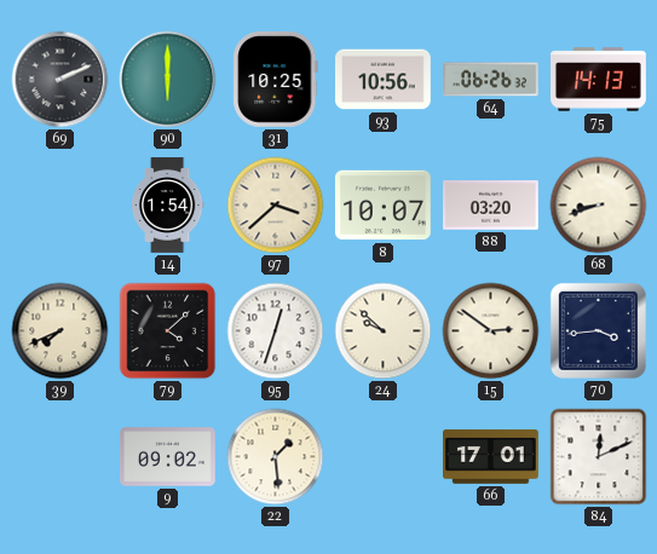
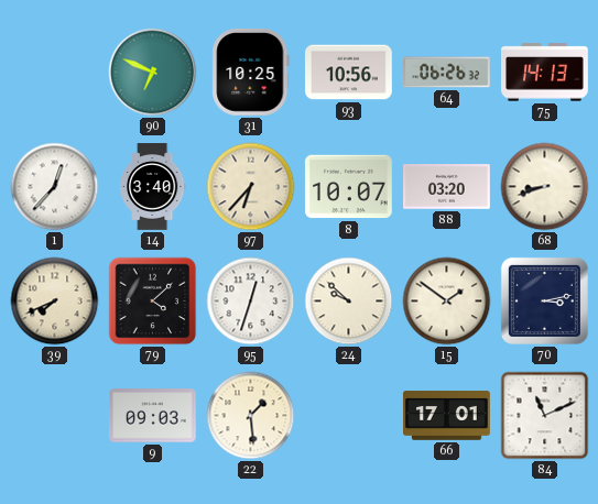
69: 2:11 -> none
90: 6:00 -> 6:49
1: none -> 12:37
14: 1:54 -> 3:40
97: 3:38 -> 6:37
15: 2:51 -> 1:51
70: 3:44 -> 3:13
9: 09:02 -> 09:03
84: 12:11 -> 11:11
